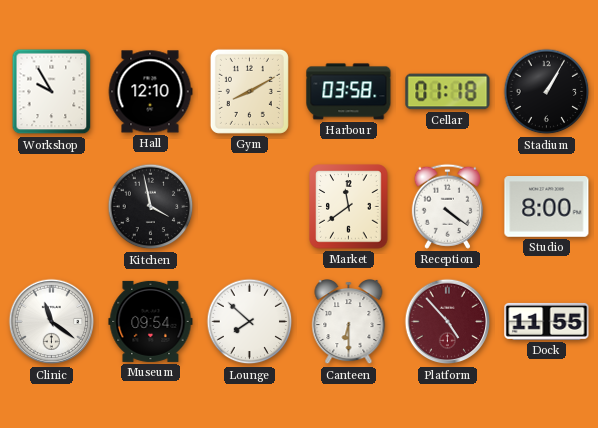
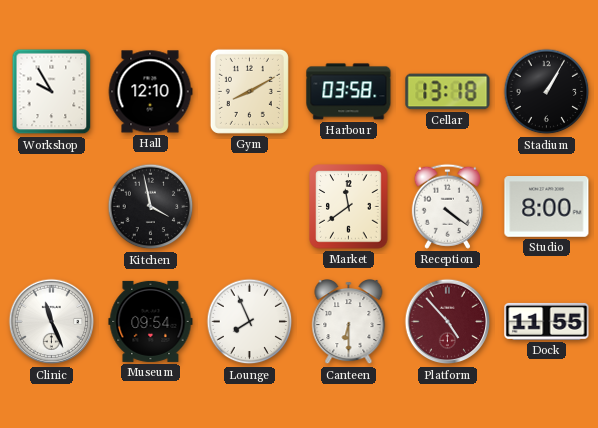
Cellar: 01:18 -> 13:18
Clinic: 11:21 -> 11:26
Lounge: 7:52 -> 7:56
